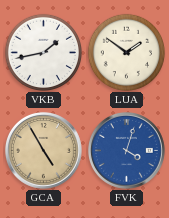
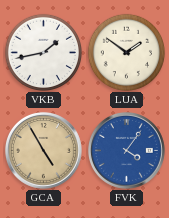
FVK: 4:03 -> 4:06
